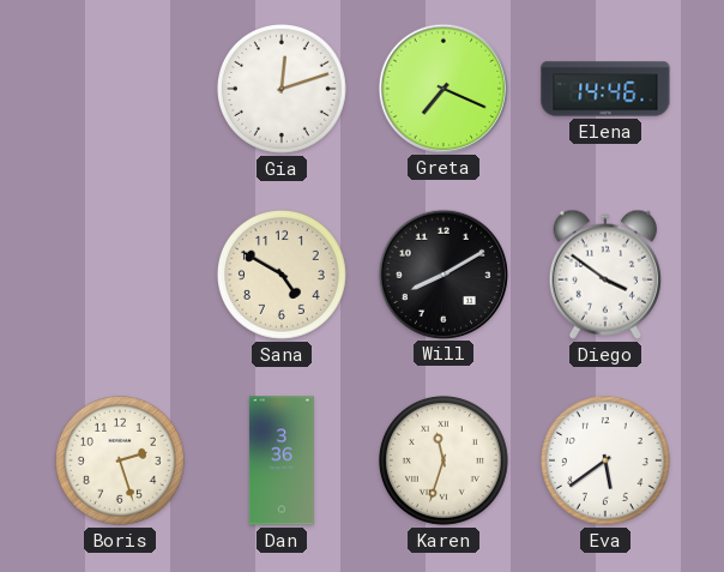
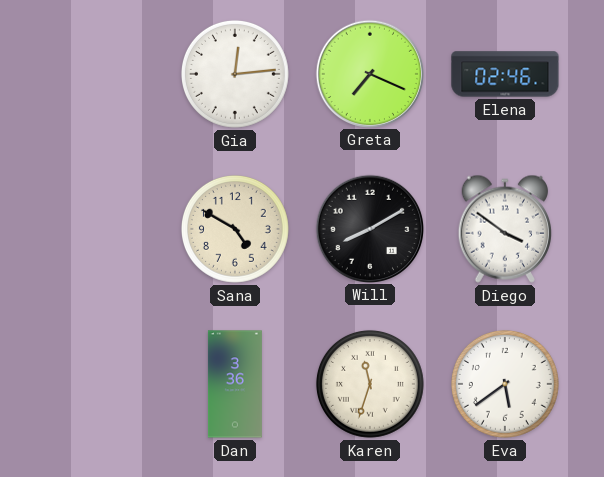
Gia: 12:12 -> 12:14
Elena: 14:46 -> 02:46
Boris: 2:27 -> none
